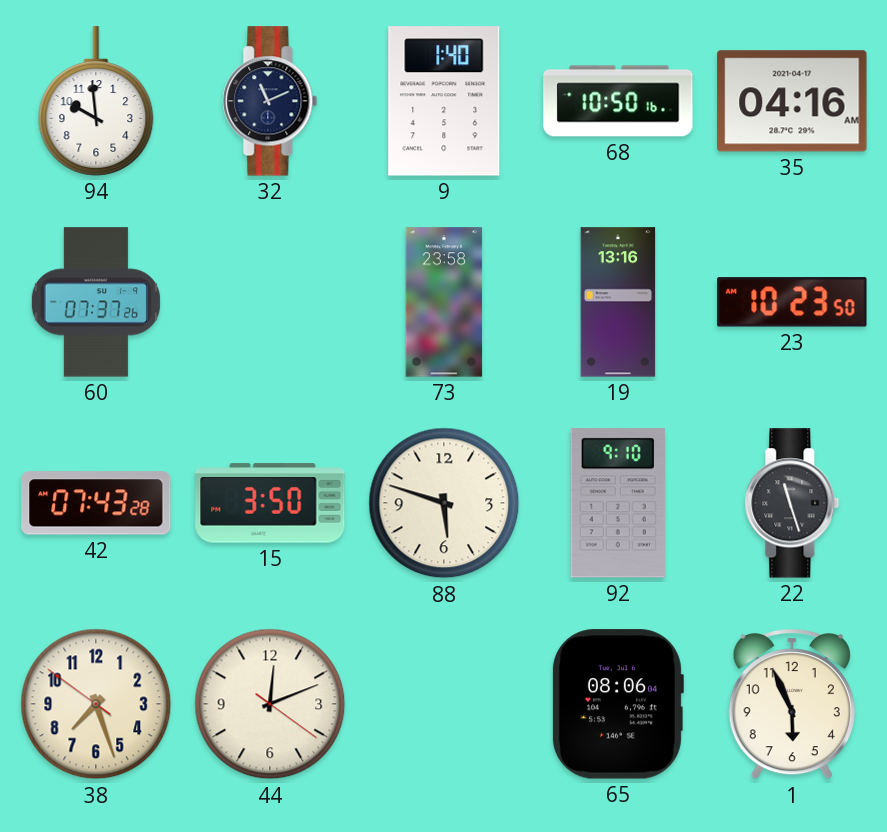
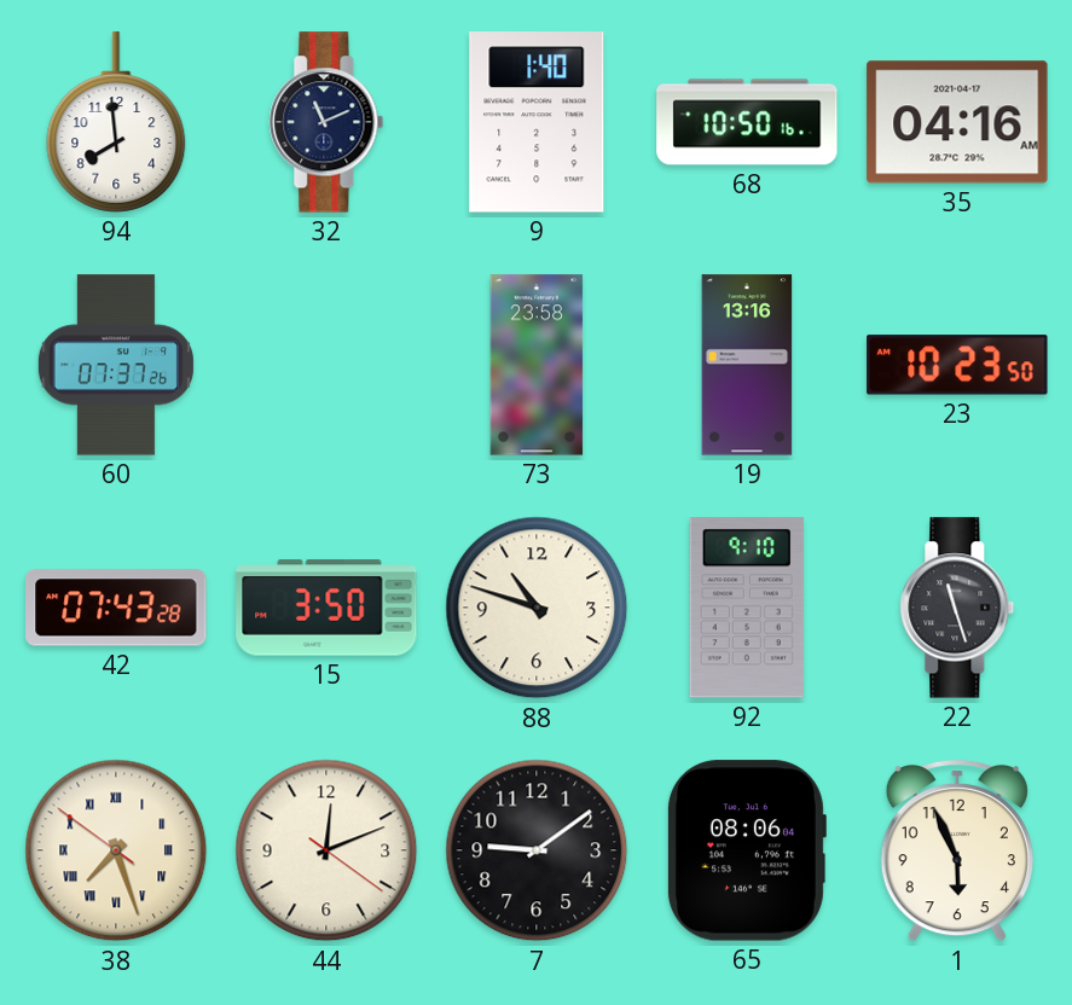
94: 9:59 -> 7:59
88: 5:48 -> 10:48
38 numerals: Arabic -> Roman
7: none -> 9:09
